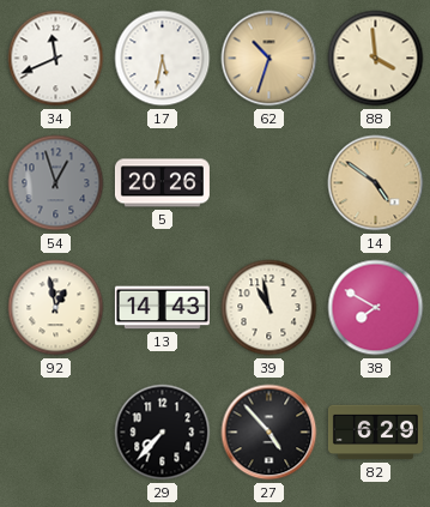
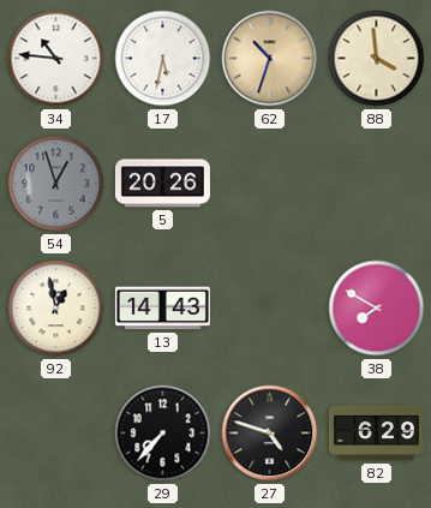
34: 11:41 -> 10:46
14: 4:51 -> none
39: 10:58 -> none
27: 4:53 -> 4:48
